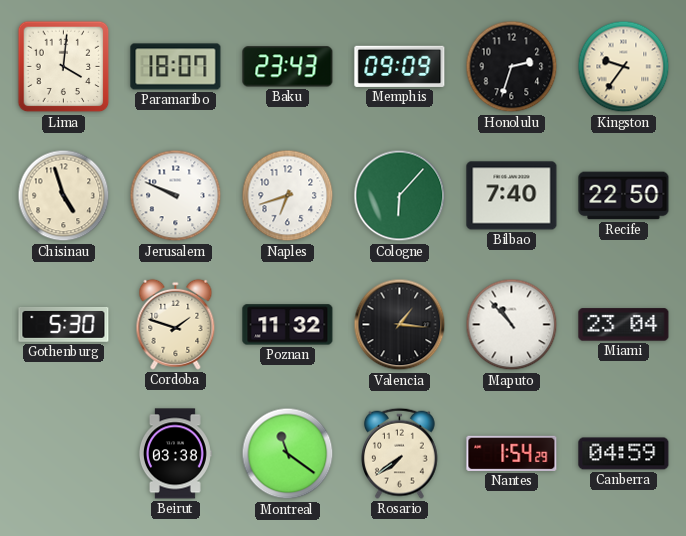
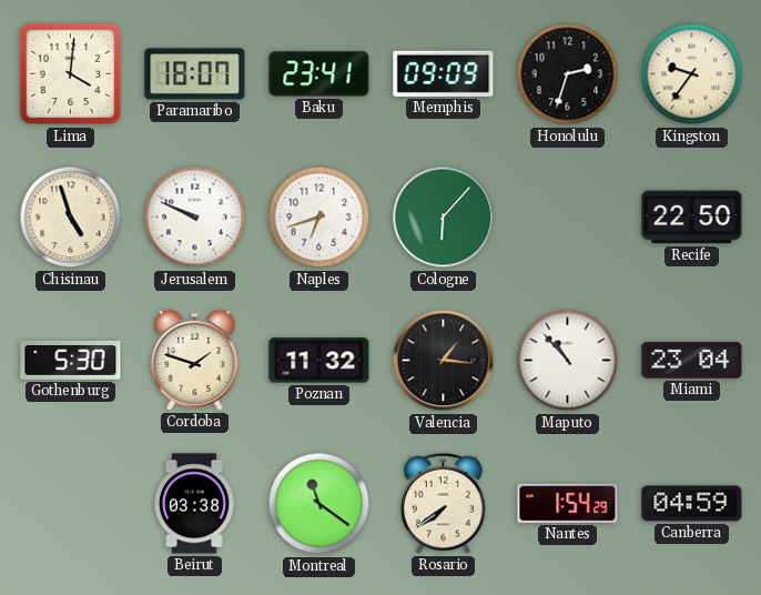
Baku: 23:43 -> 23:41
Bilbao: 7:40 -> none
